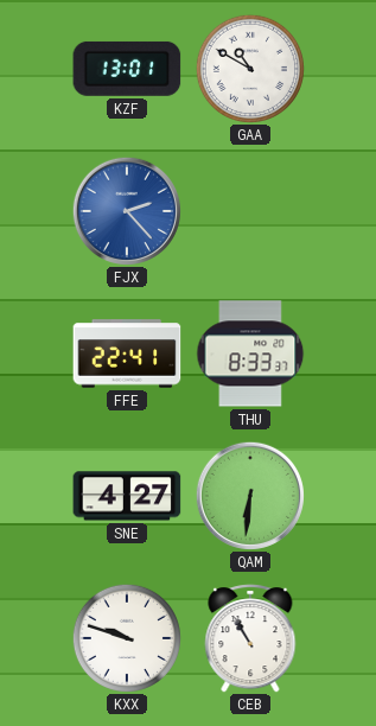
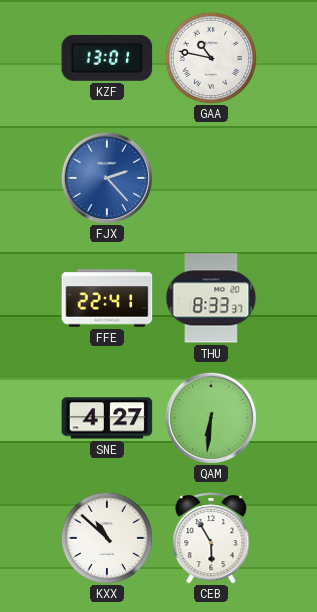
GAA: 10:50 -> 10:47
KXX: 9:48 -> 10:52
CEB: 10:55 -> 5:55
